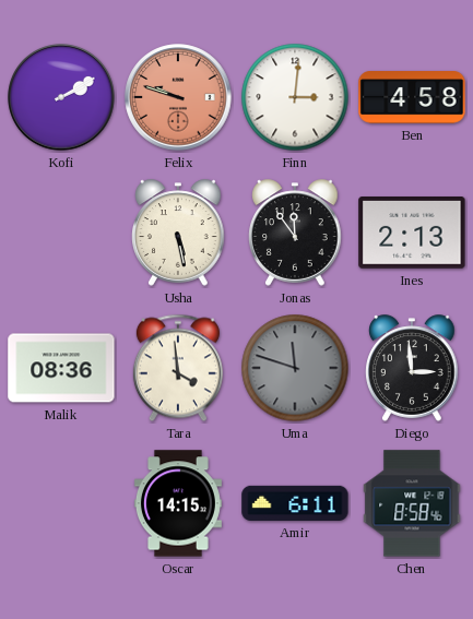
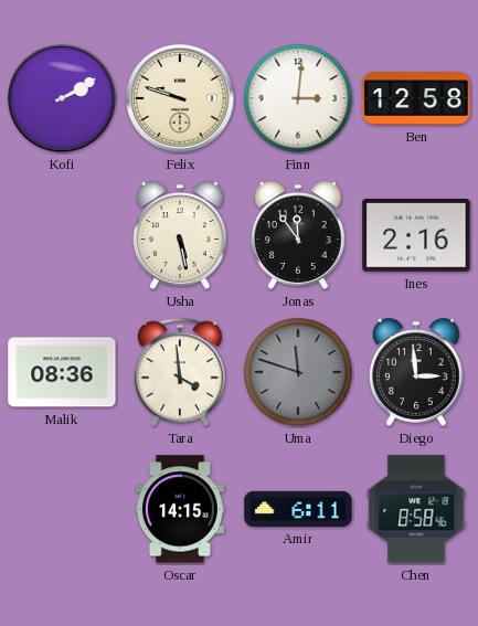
Felix dial: salmon -> cream
Ben: 4:58 -> 12:58
Ines: 2:13 -> 2:16
